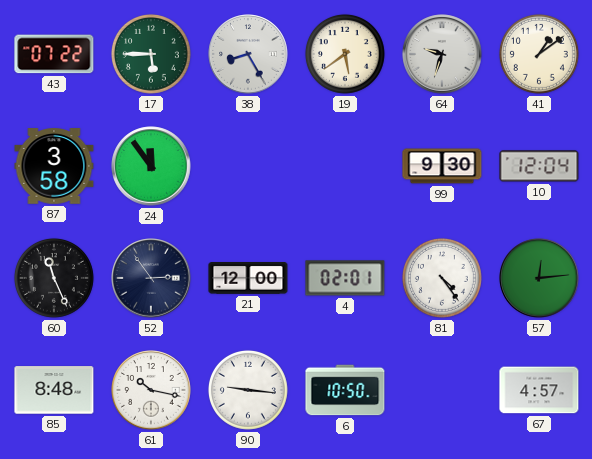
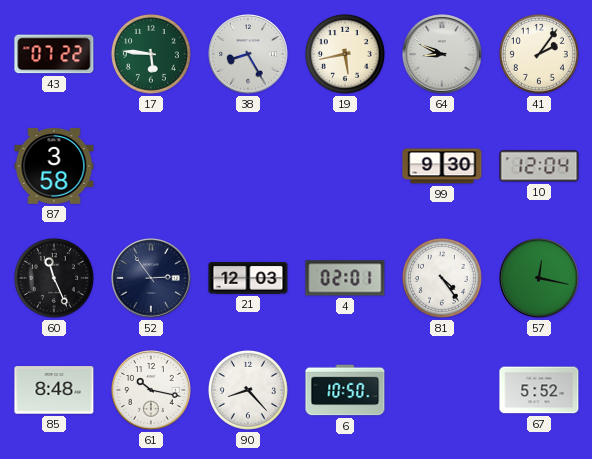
17: 5:45 -> 5:46
19: 5:39 -> 5:43
64: 9:33 -> 8:49
41: 1:09 -> 2:06
24: 11:54 -> none
21: 12:00 -> 12:03
57: 12:14 -> 12:17
90: 9:16 -> 8:23
67: 4:57 -> 5:52
